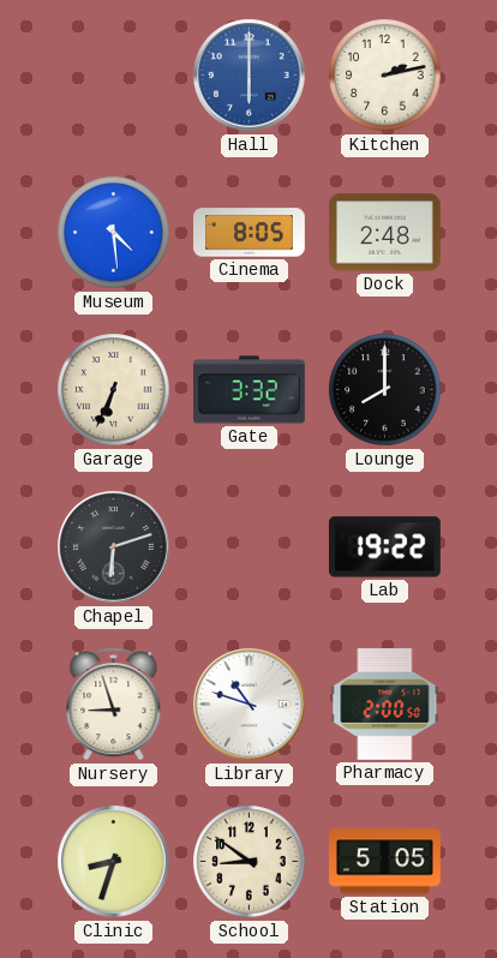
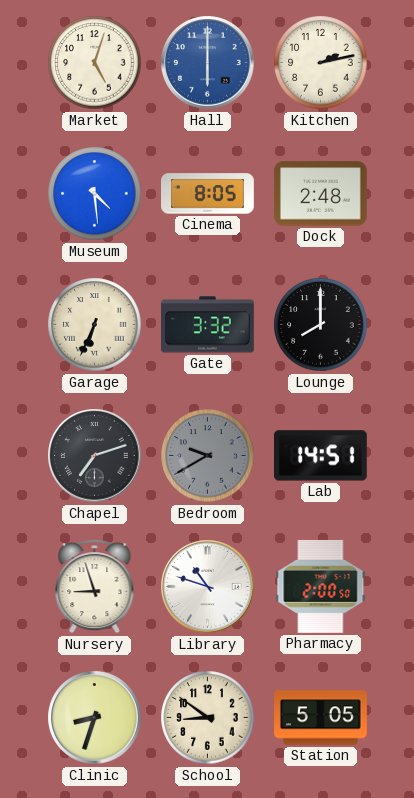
Market: none -> 5:03
Chapel: 6:12 -> 7:12
Bedroom: none -> 9:40
Lab: 19:22 -> 14:51
